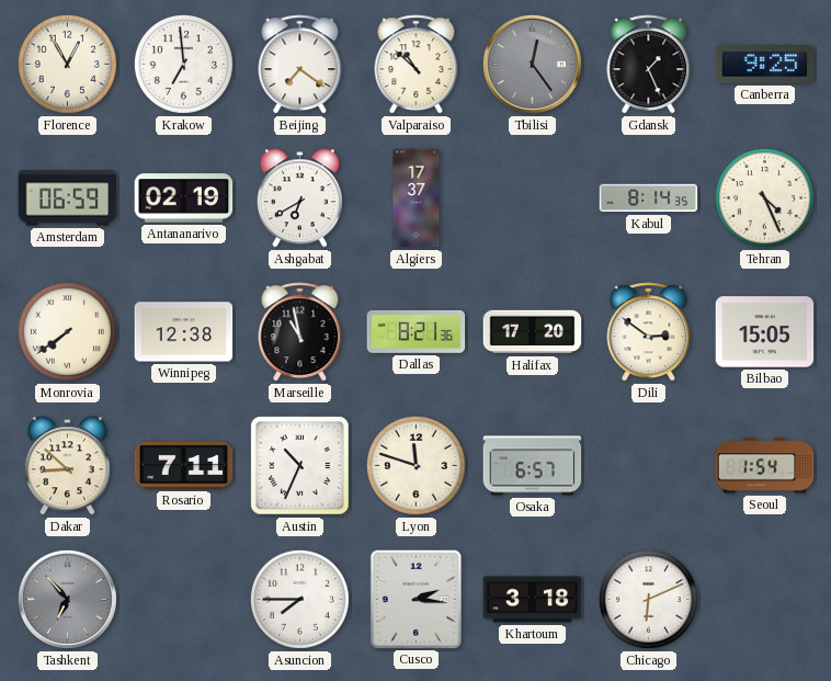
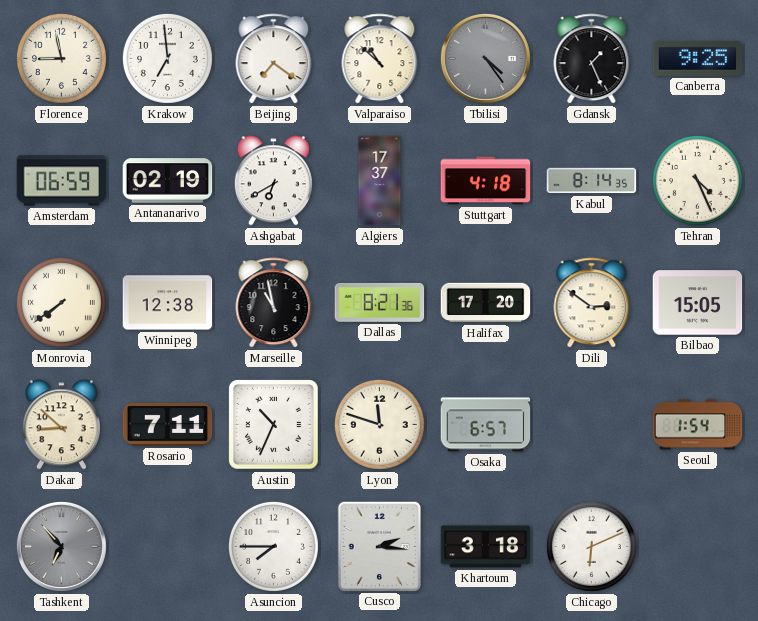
Florence: 12:55 -> 8:58
Tbilisi: 12:24 -> 4:24
Stuttgart: none -> 4:18
